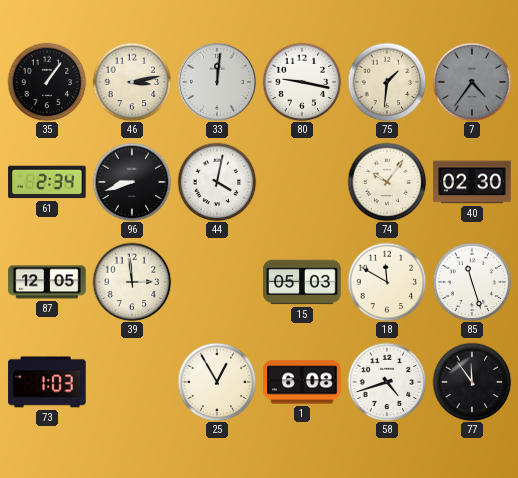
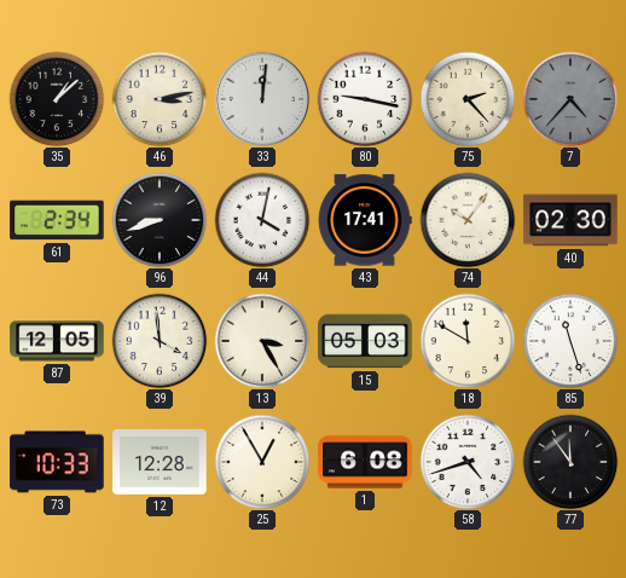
35: 1:06 -> 1:08
75: 1:31 -> 2:23
7: 4:36 -> 4:37
43: none -> 17:41
39: 2:59 -> 3:59
13: none -> 3:25
73: 1:03 -> 10:33
12: none -> 12:28
